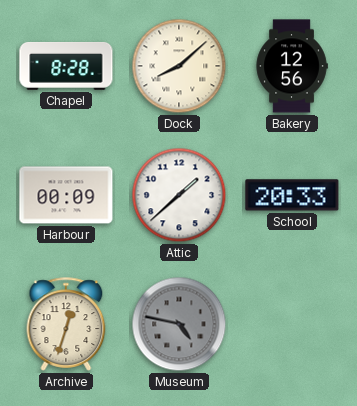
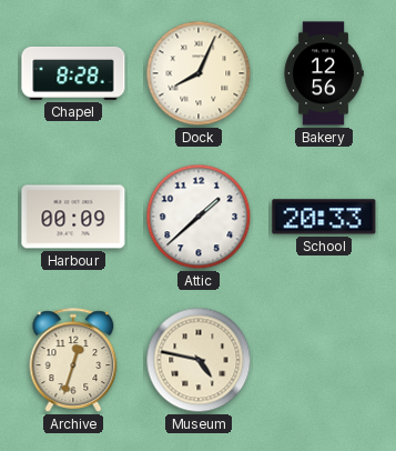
Dock: 8:08 -> 8:04
Museum dial: grey -> cream
